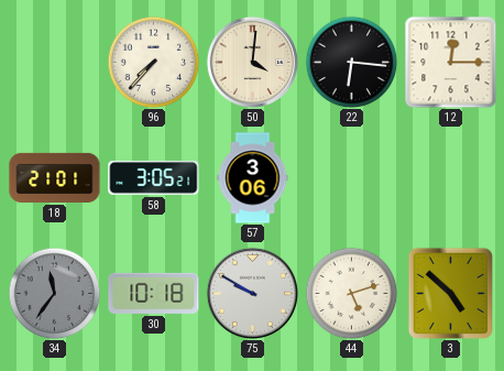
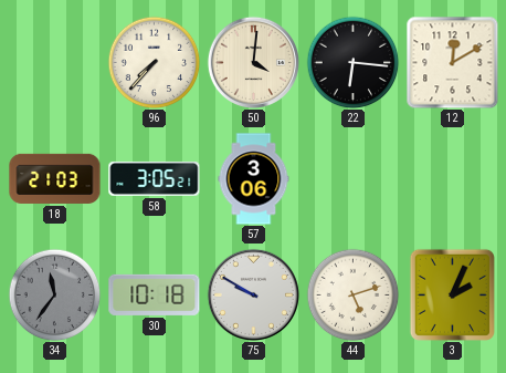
12: 12:15 -> 12:10
18: 21:01 -> 21:03
3: 4:52 -> 2:04
